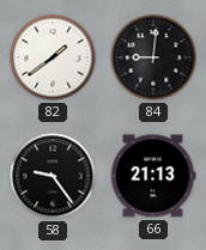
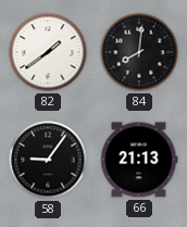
84: 9:01 -> 8:01
58: 9:24 -> 9:06
